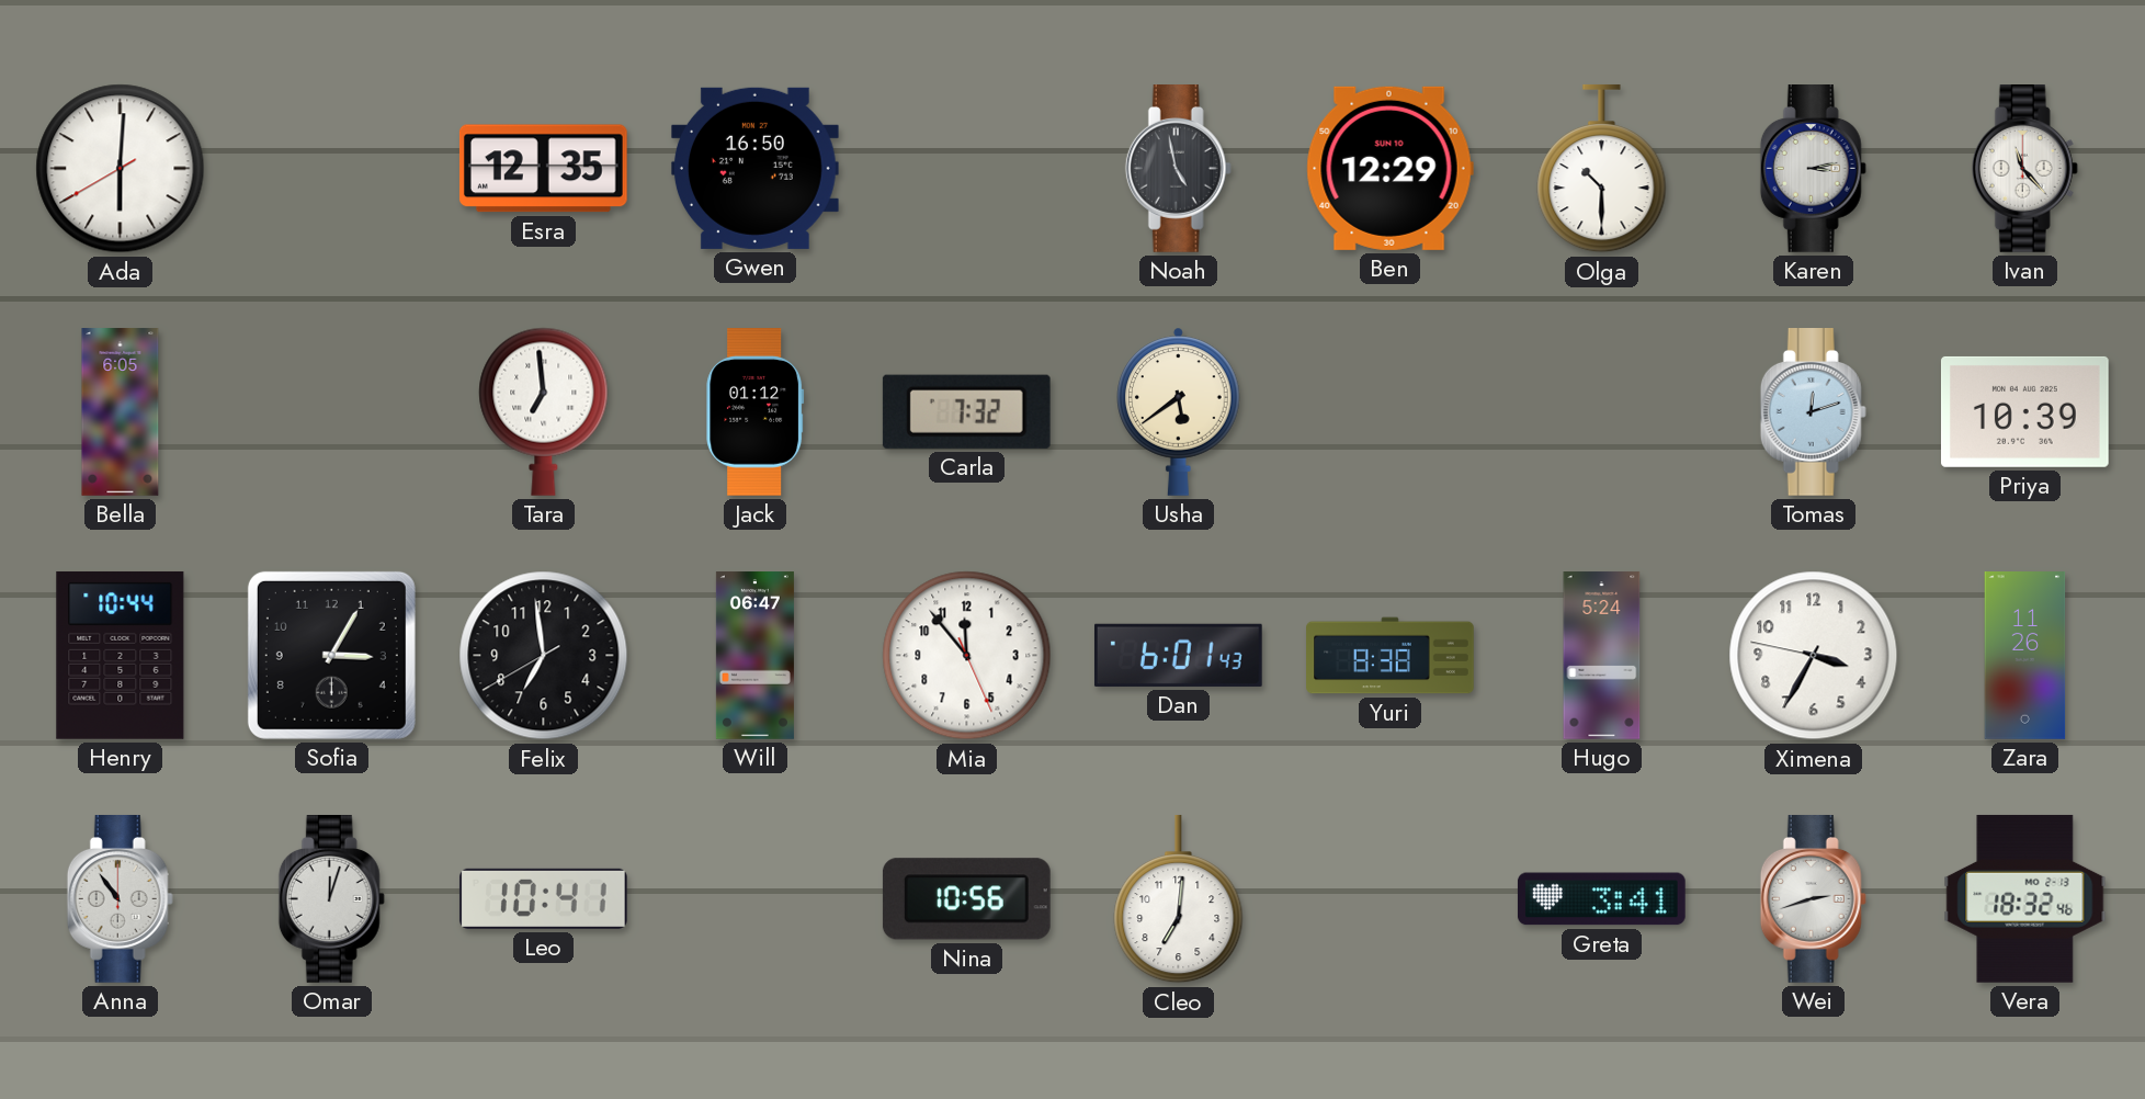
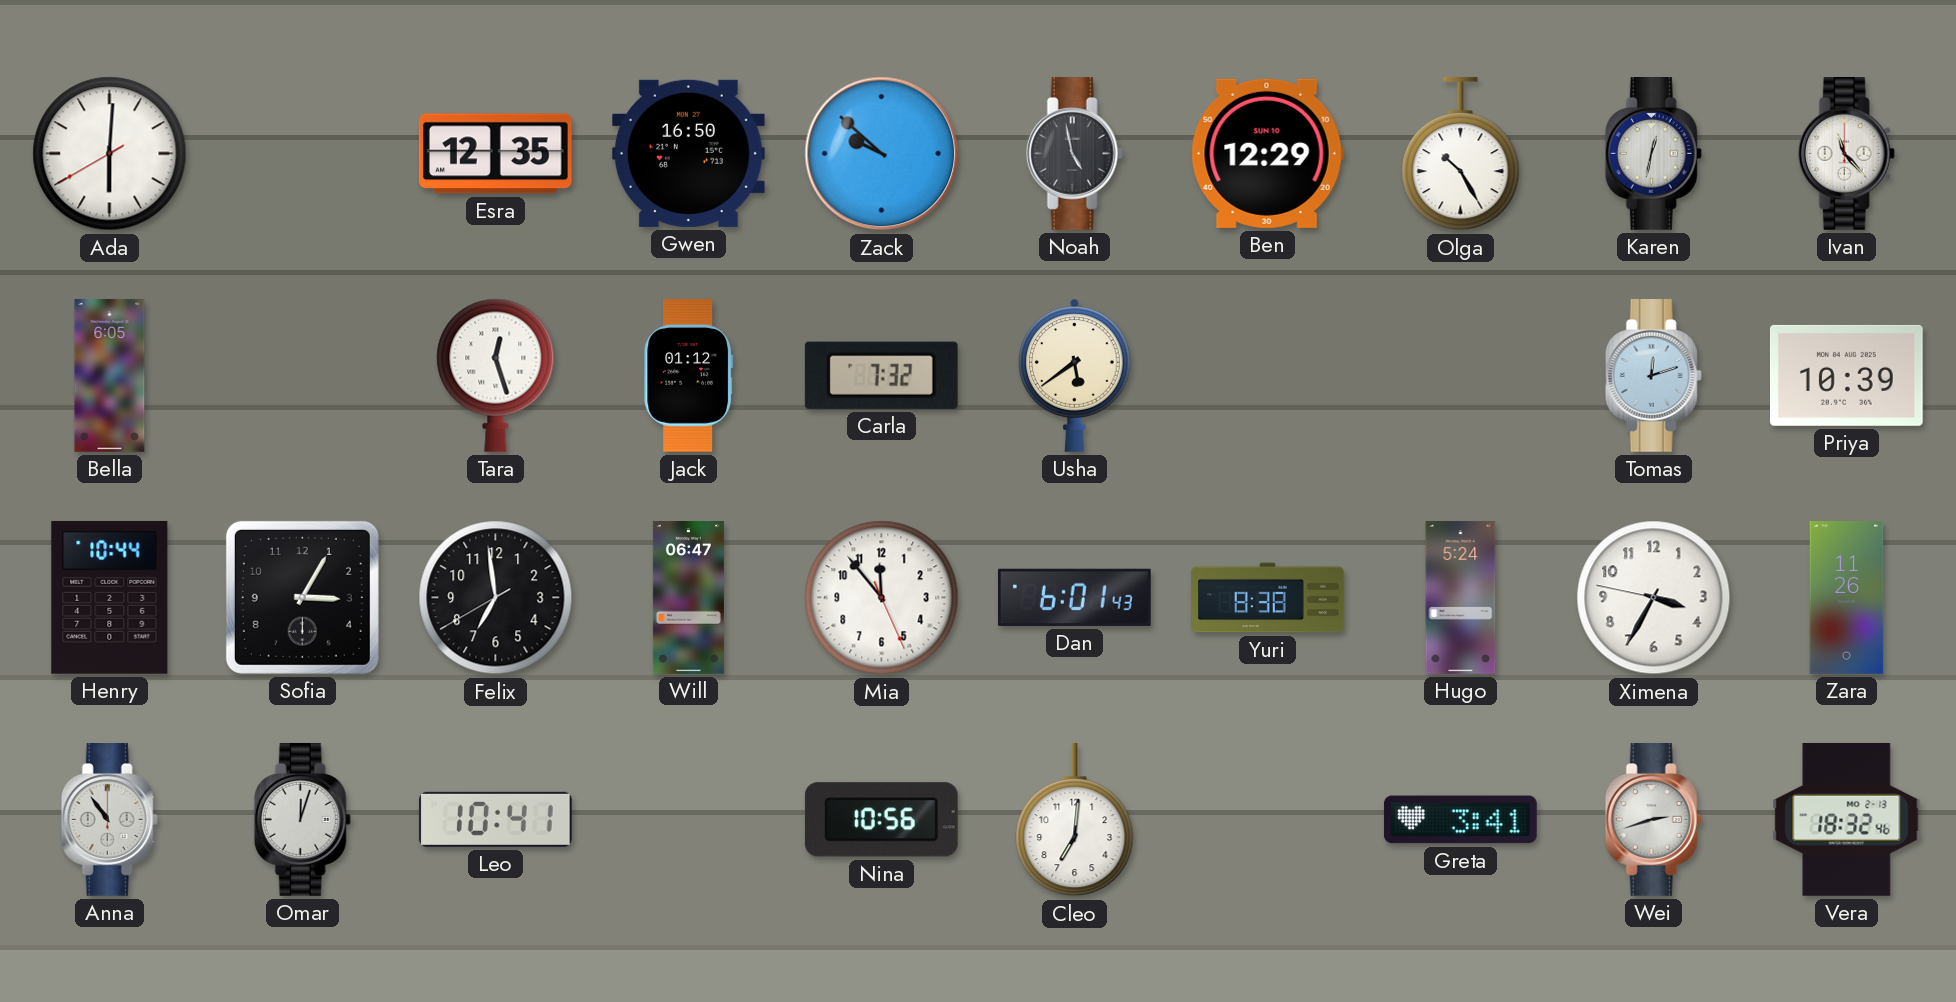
Zack: none -> 9:52
Olga: 10:30 -> 10:25
Karen: 3:13 -> 12:32
Tara: 6:59 -> 12:27
